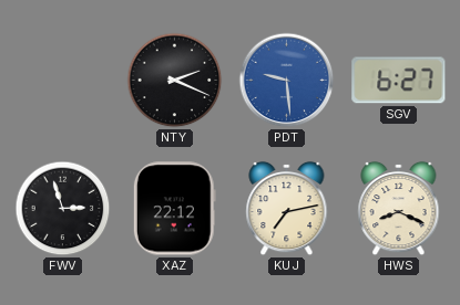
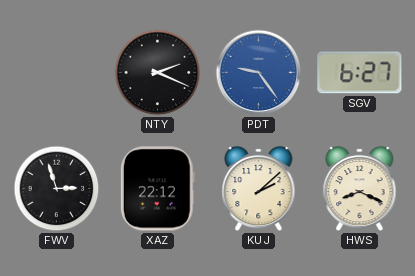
PDT: 9:29 -> 9:24
KUJ: 7:13 -> 2:08
